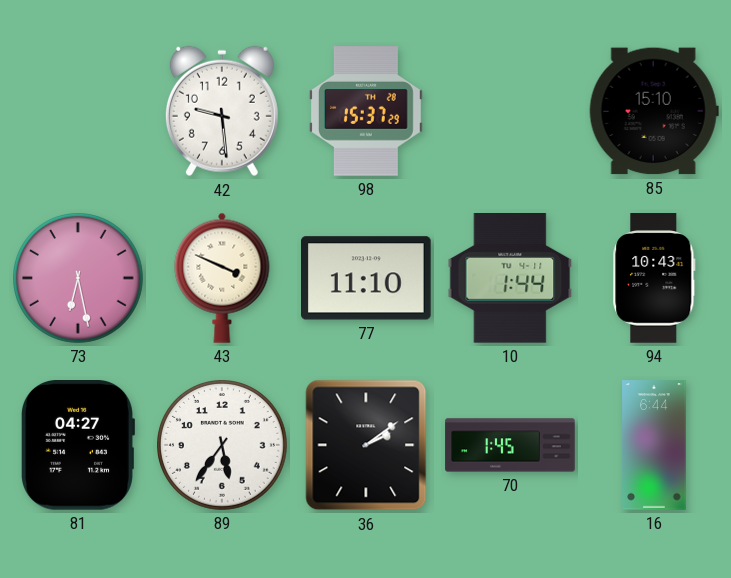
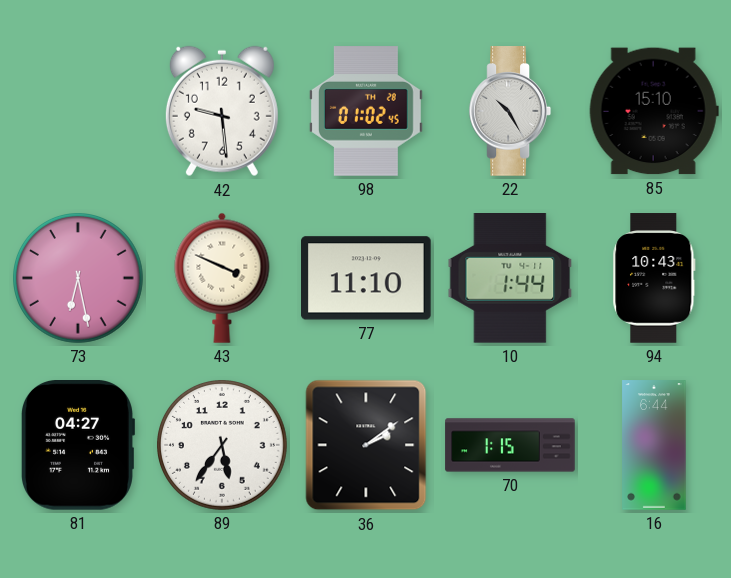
98: 15:37 -> 01:02
22: none -> 10:25
70: 1:45 -> 1:15
